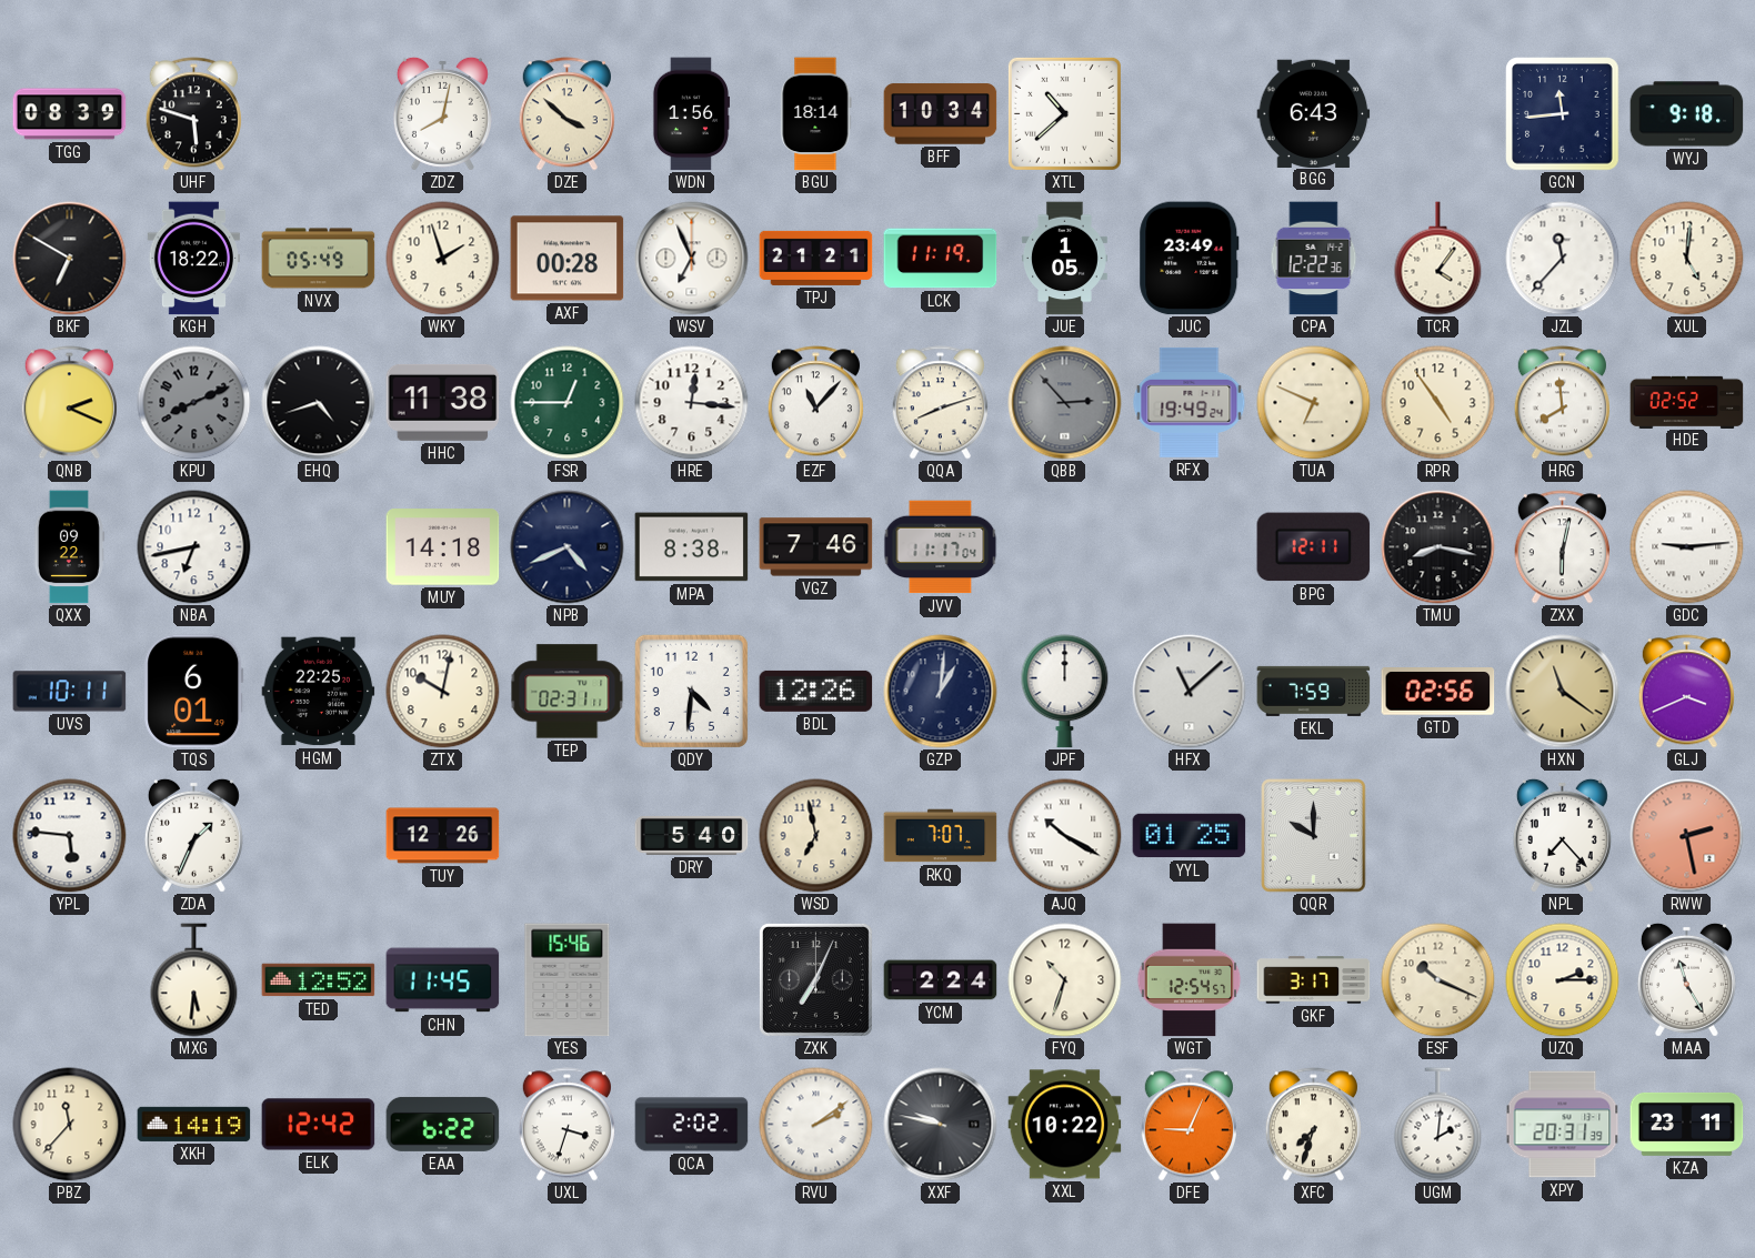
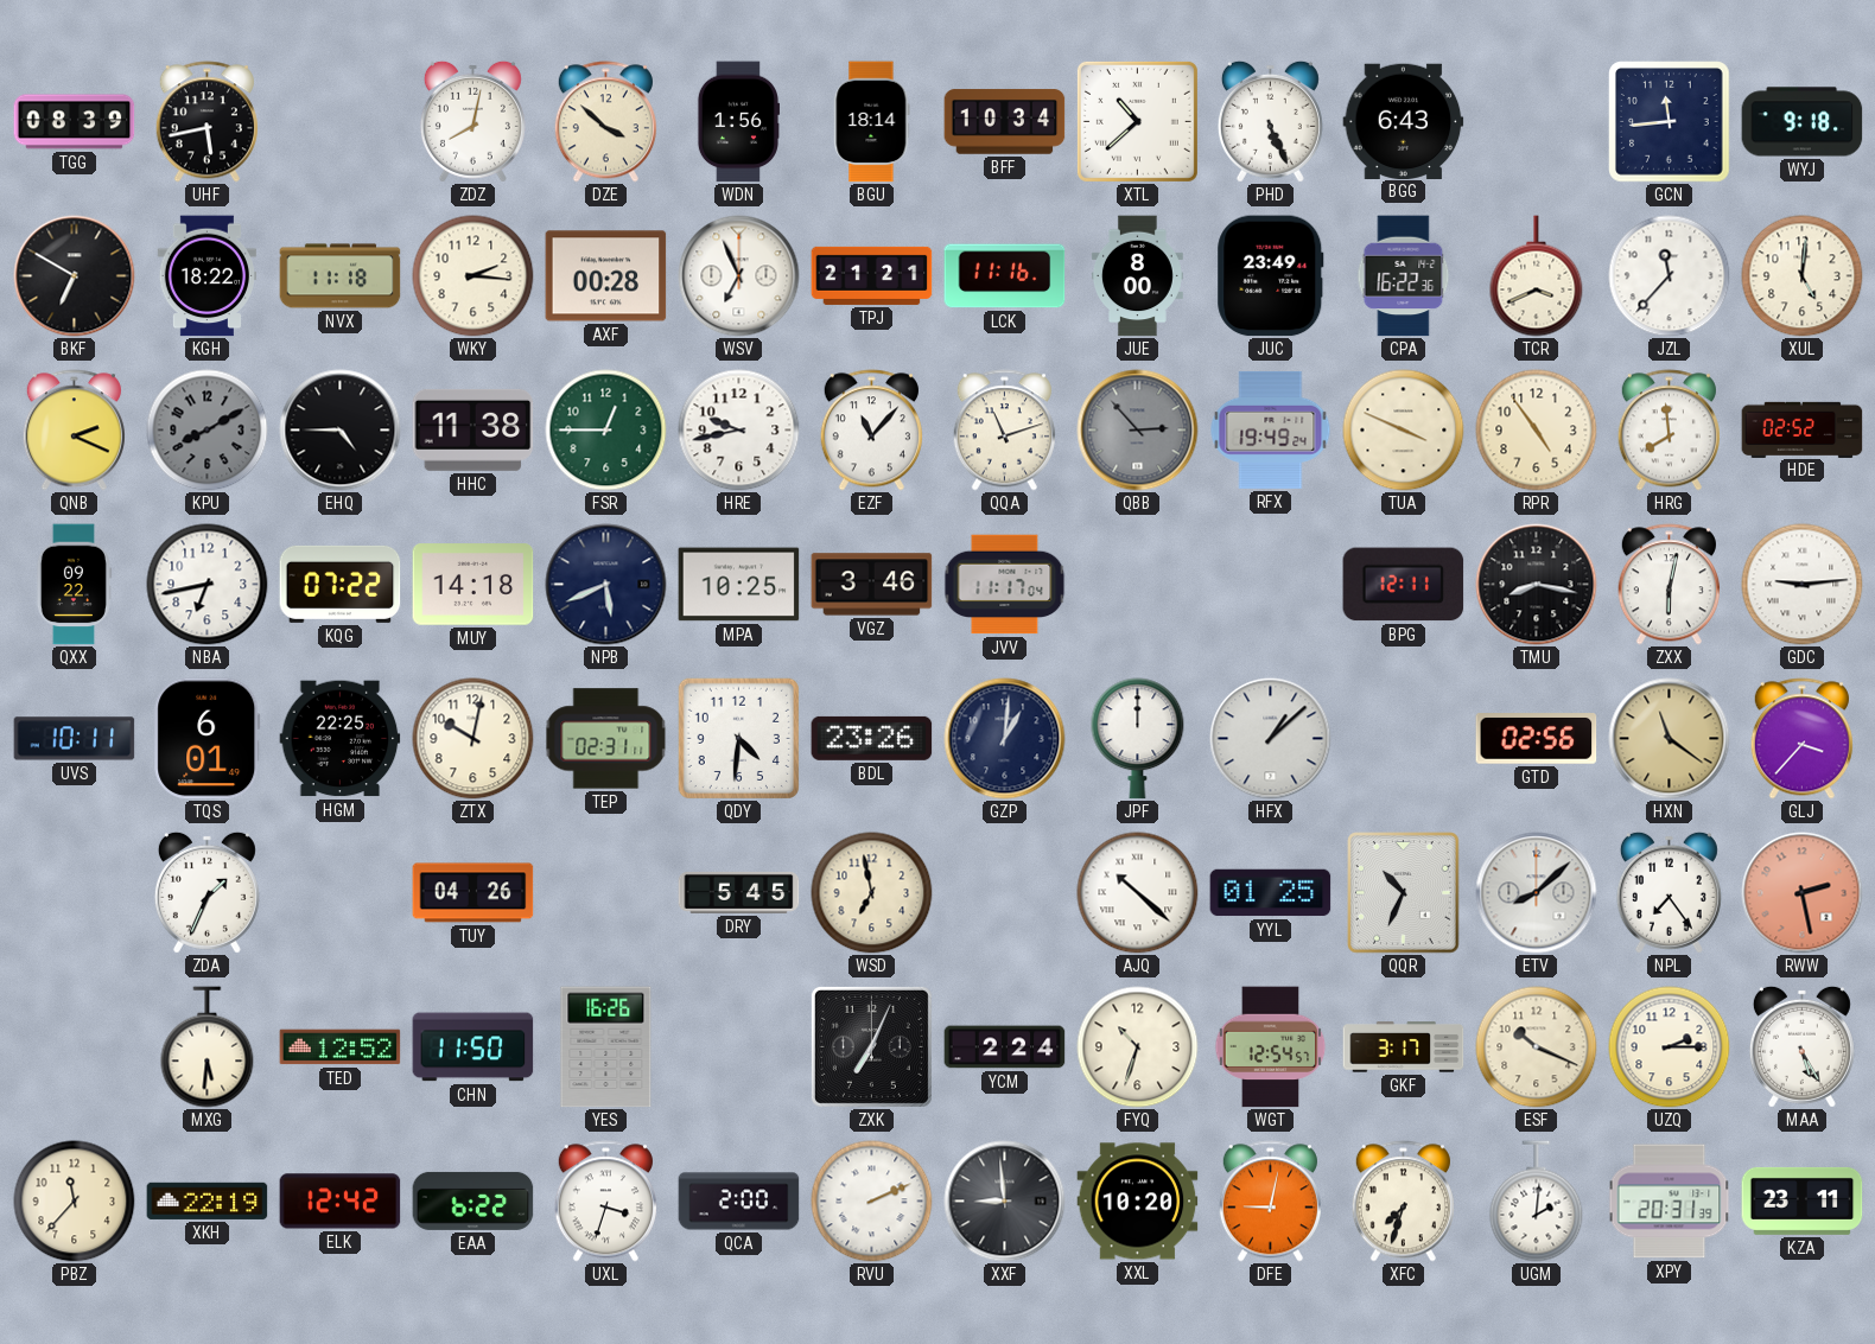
UHF: 5:48 -> 5:43
PHD: none -> 5:26
NVX: 05:49 -> 11:18
WKY: 1:57 -> 2:16
LCK: 11:19 -> 11:16
JUE: 1:05 -> 8:00
CPA: 12:22 -> 16:22
TCR: 4:06 -> 3:41
KPU: 8:11 -> 8:10
EHQ: 4:42 -> 4:45
HRE: 12:16 -> 9:43
QQA: 8:12 -> 11:12
TUA: 6:49 -> 3:49
KQG: none -> 07:22
NPB: 4:41 -> 5:41
MPA: 8:38 -> 10:25
VGZ: 7:46 -> 3:46
BDL: 12:26 -> 23:26
HFX: 11:08 -> 1:08
EKL: 7:59 -> none
GLJ: 3:41 -> 3:37
YPL: 5:46 -> none
TUY: 12:26 -> 04:26
DRY: 5:40 -> 5:45
RKQ: 7:07 -> none
AJQ: 10:20 -> 10:22
QQR: 10:00 -> 10:34
ETV: none -> 8:08
NPL: 7:23 -> 7:24
CHN: 11:45 -> 11:50
YES: 15:46 -> 16:26
MAA: 11:25 -> 5:25
XKH: 14:19 -> 22:19
QCA: 2:02 -> 2:00
RVU: 2:09 -> 2:11
XXF: 9:47 -> 8:59
XXL: 10:22 -> 10:20
DFE: 9:04 -> 9:02
